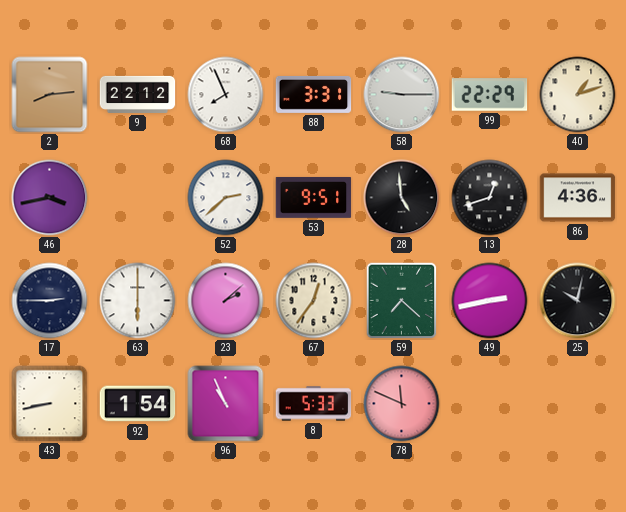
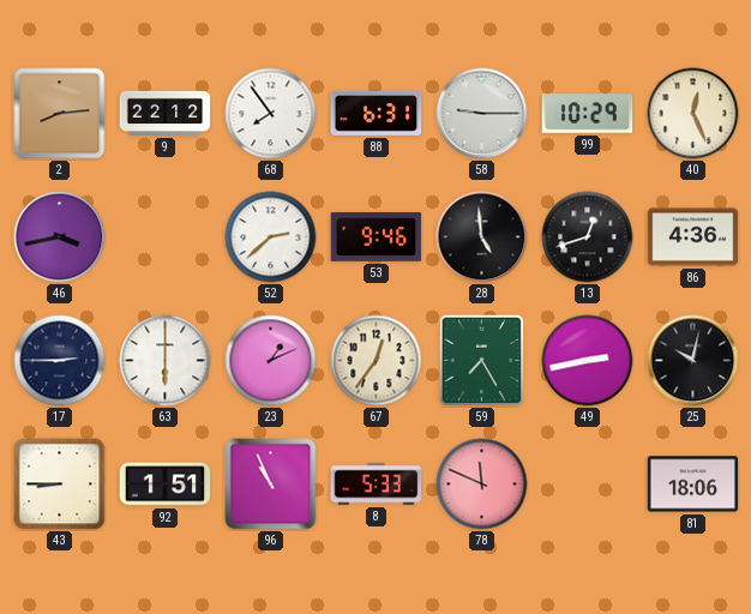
68: 7:56 -> 7:54
88: 3:31 -> 6:31
99: 22:29 -> 10:29
40: 1:12 -> 12:26
53: 9:51 -> 9:46
23: 2:08 -> 1:11
59: 7:22 -> 7:25
43: 8:43 -> 8:45
92: 1:54 -> 1:51
81: none -> 18:06
